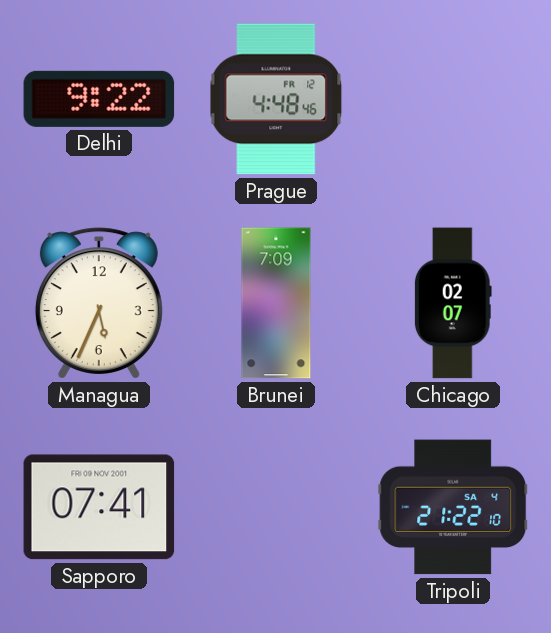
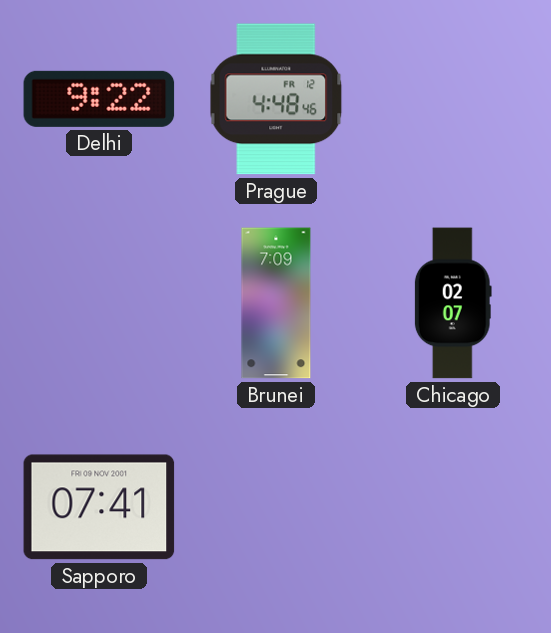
Managua: 5:34 -> none
Tripoli: 21:22 -> none
